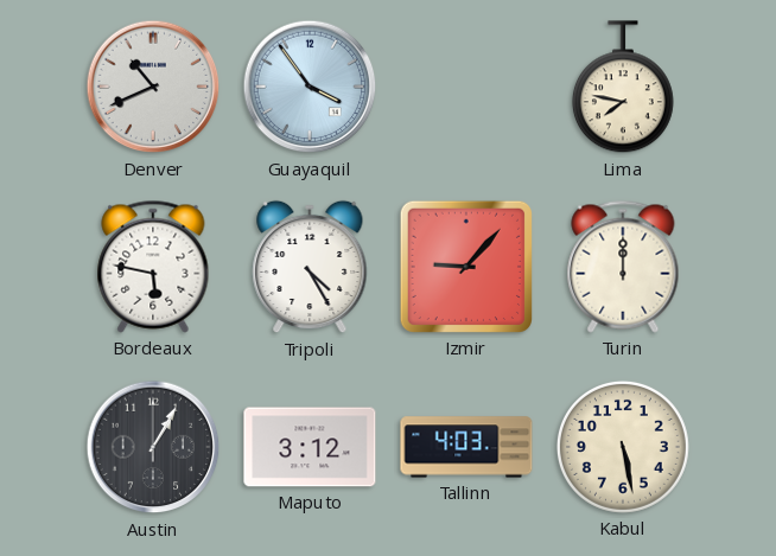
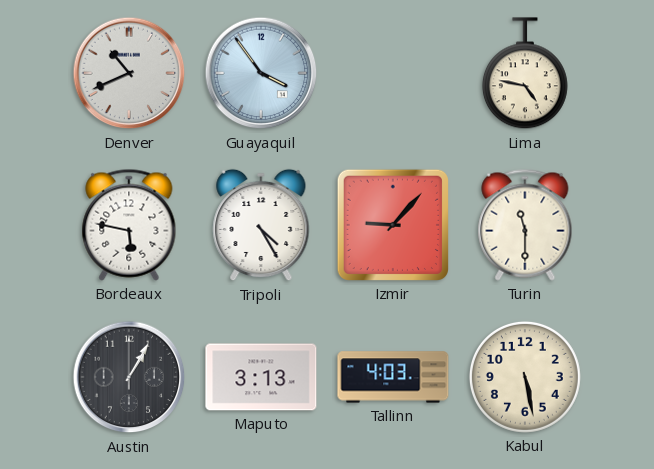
Lima: 7:47 -> 4:47
Turin: 12:00 -> 11:30
Maputo: 3:12 -> 3:13
